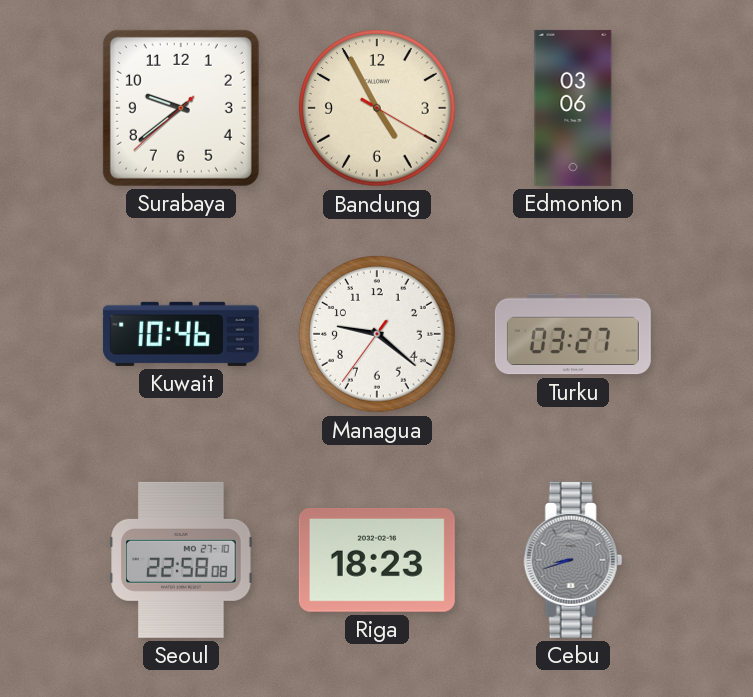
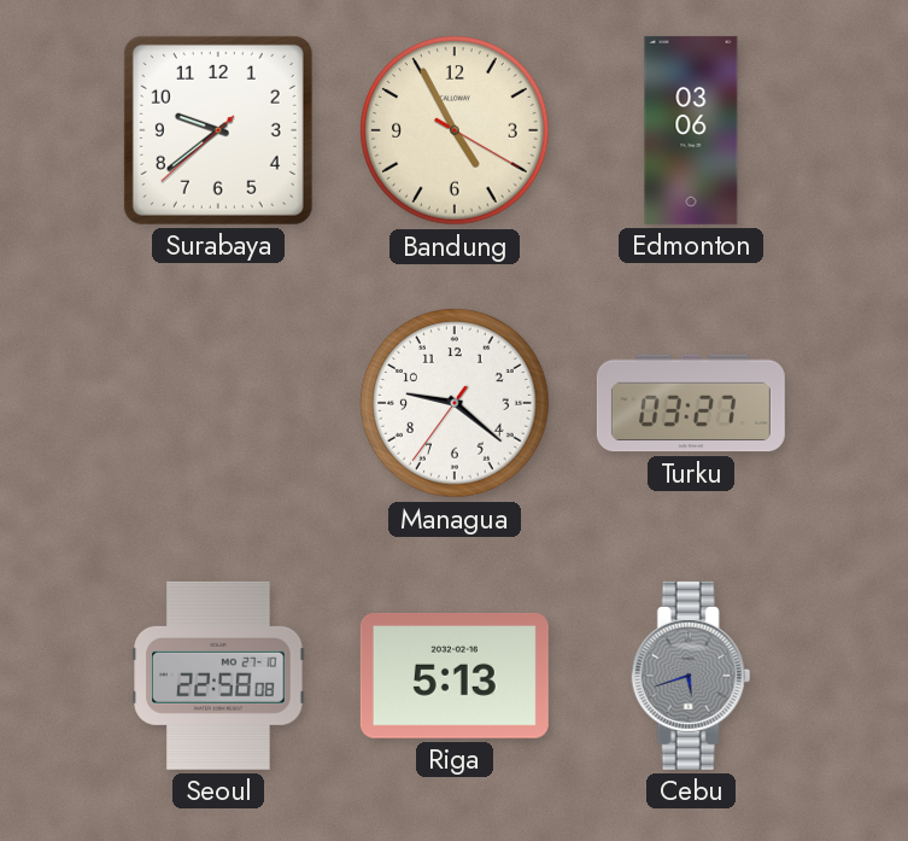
Kuwait: 10:46 -> none
Riga: 18:23 -> 5:13
Cebu: 8:42 -> 5:42
